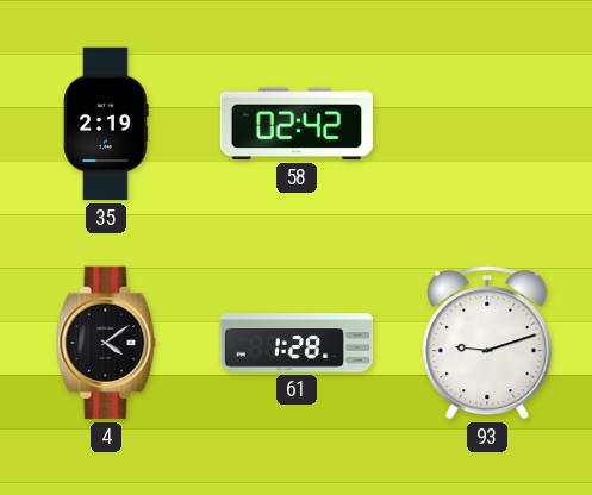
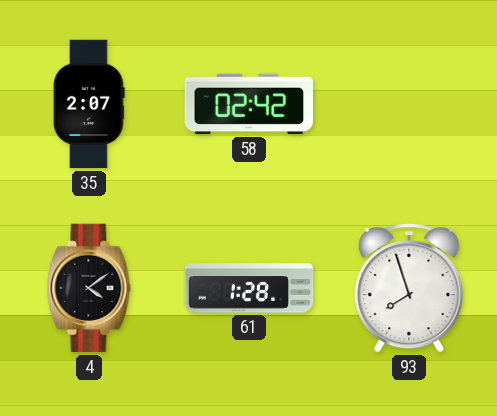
35: 2:19 -> 2:07
93: 9:12 -> 7:57
